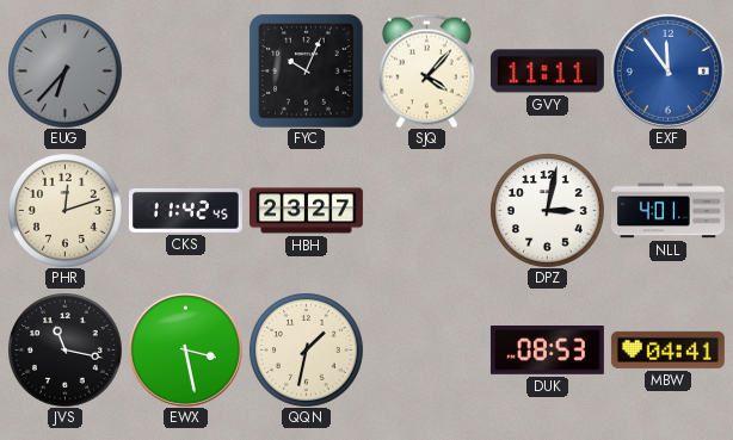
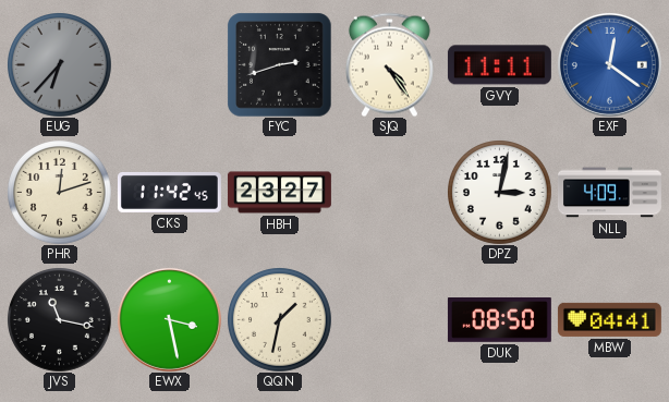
FYC: 10:04 -> 2:42
SJQ: 4:07 -> 4:24
EXF: 11:54 -> 12:21
NLL: 4:01 -> 4:09
DUK: 08:53 -> 08:50
